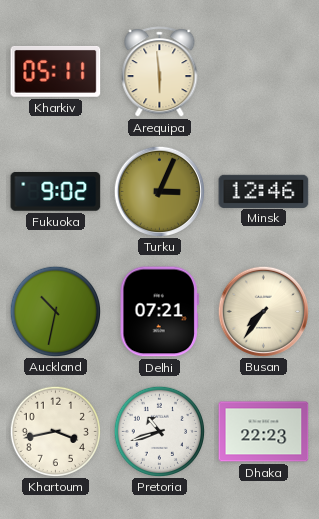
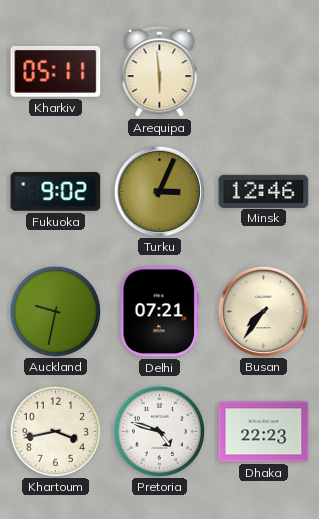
Auckland: 10:32 -> 9:32
Pretoria: 10:42 -> 4:48
